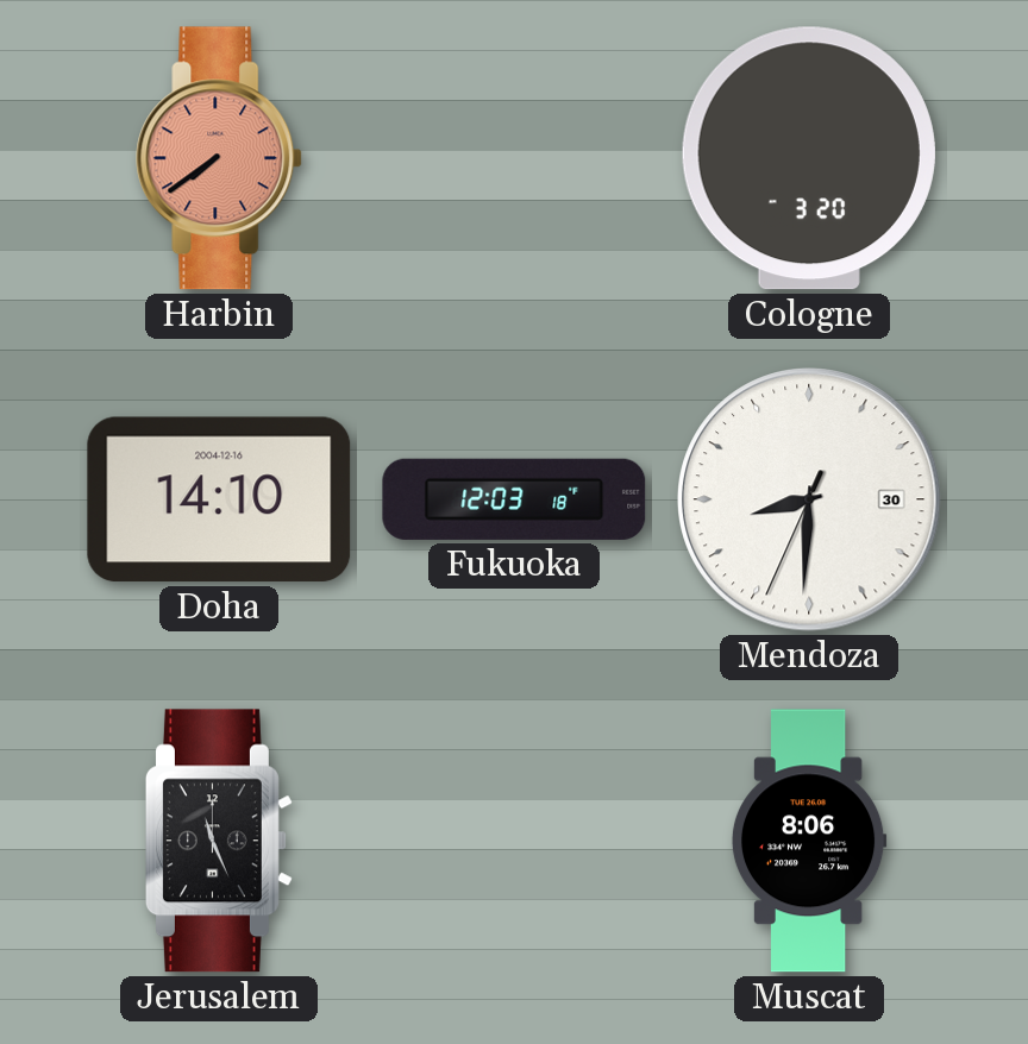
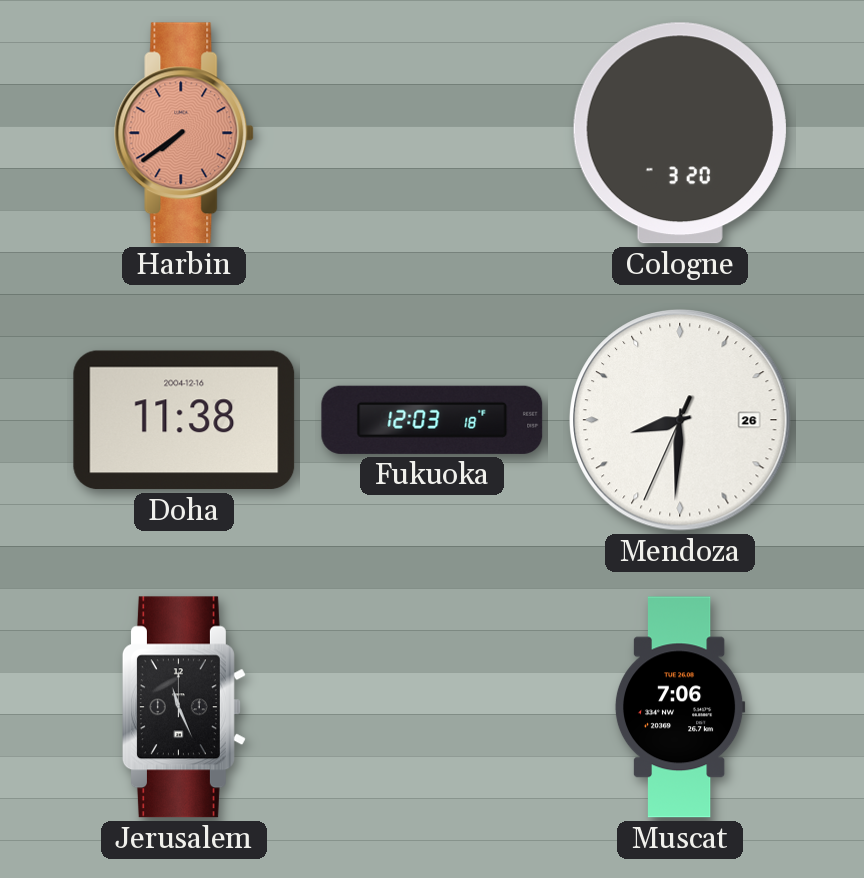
Doha: 14:10 -> 11:38
Mendoza date: 30 -> 26
Muscat: 8:06 -> 7:06
